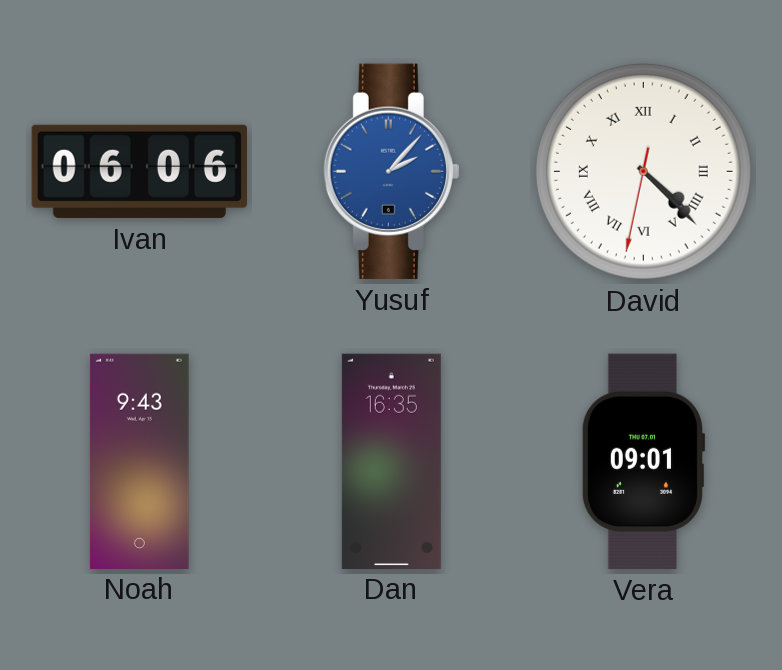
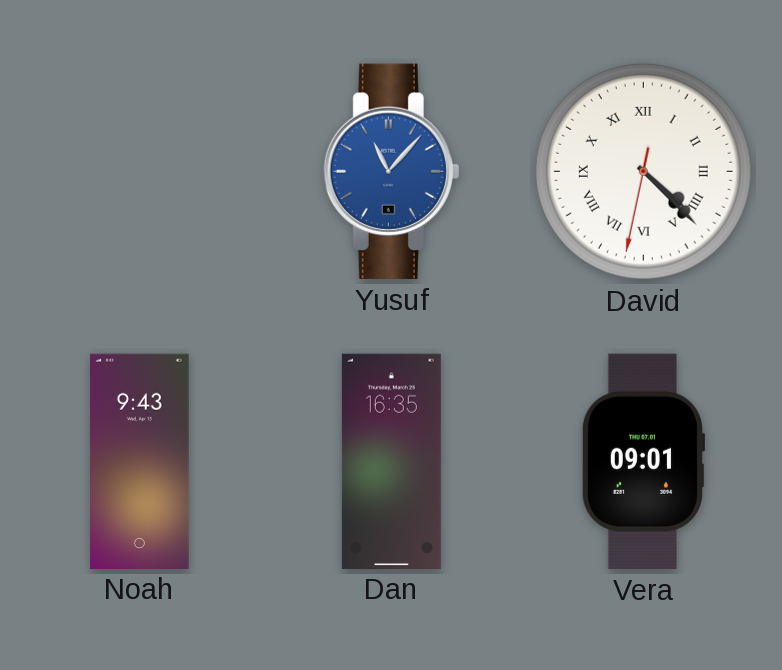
Ivan: 06:06 -> none
Yusuf: 2:07 -> 11:07
